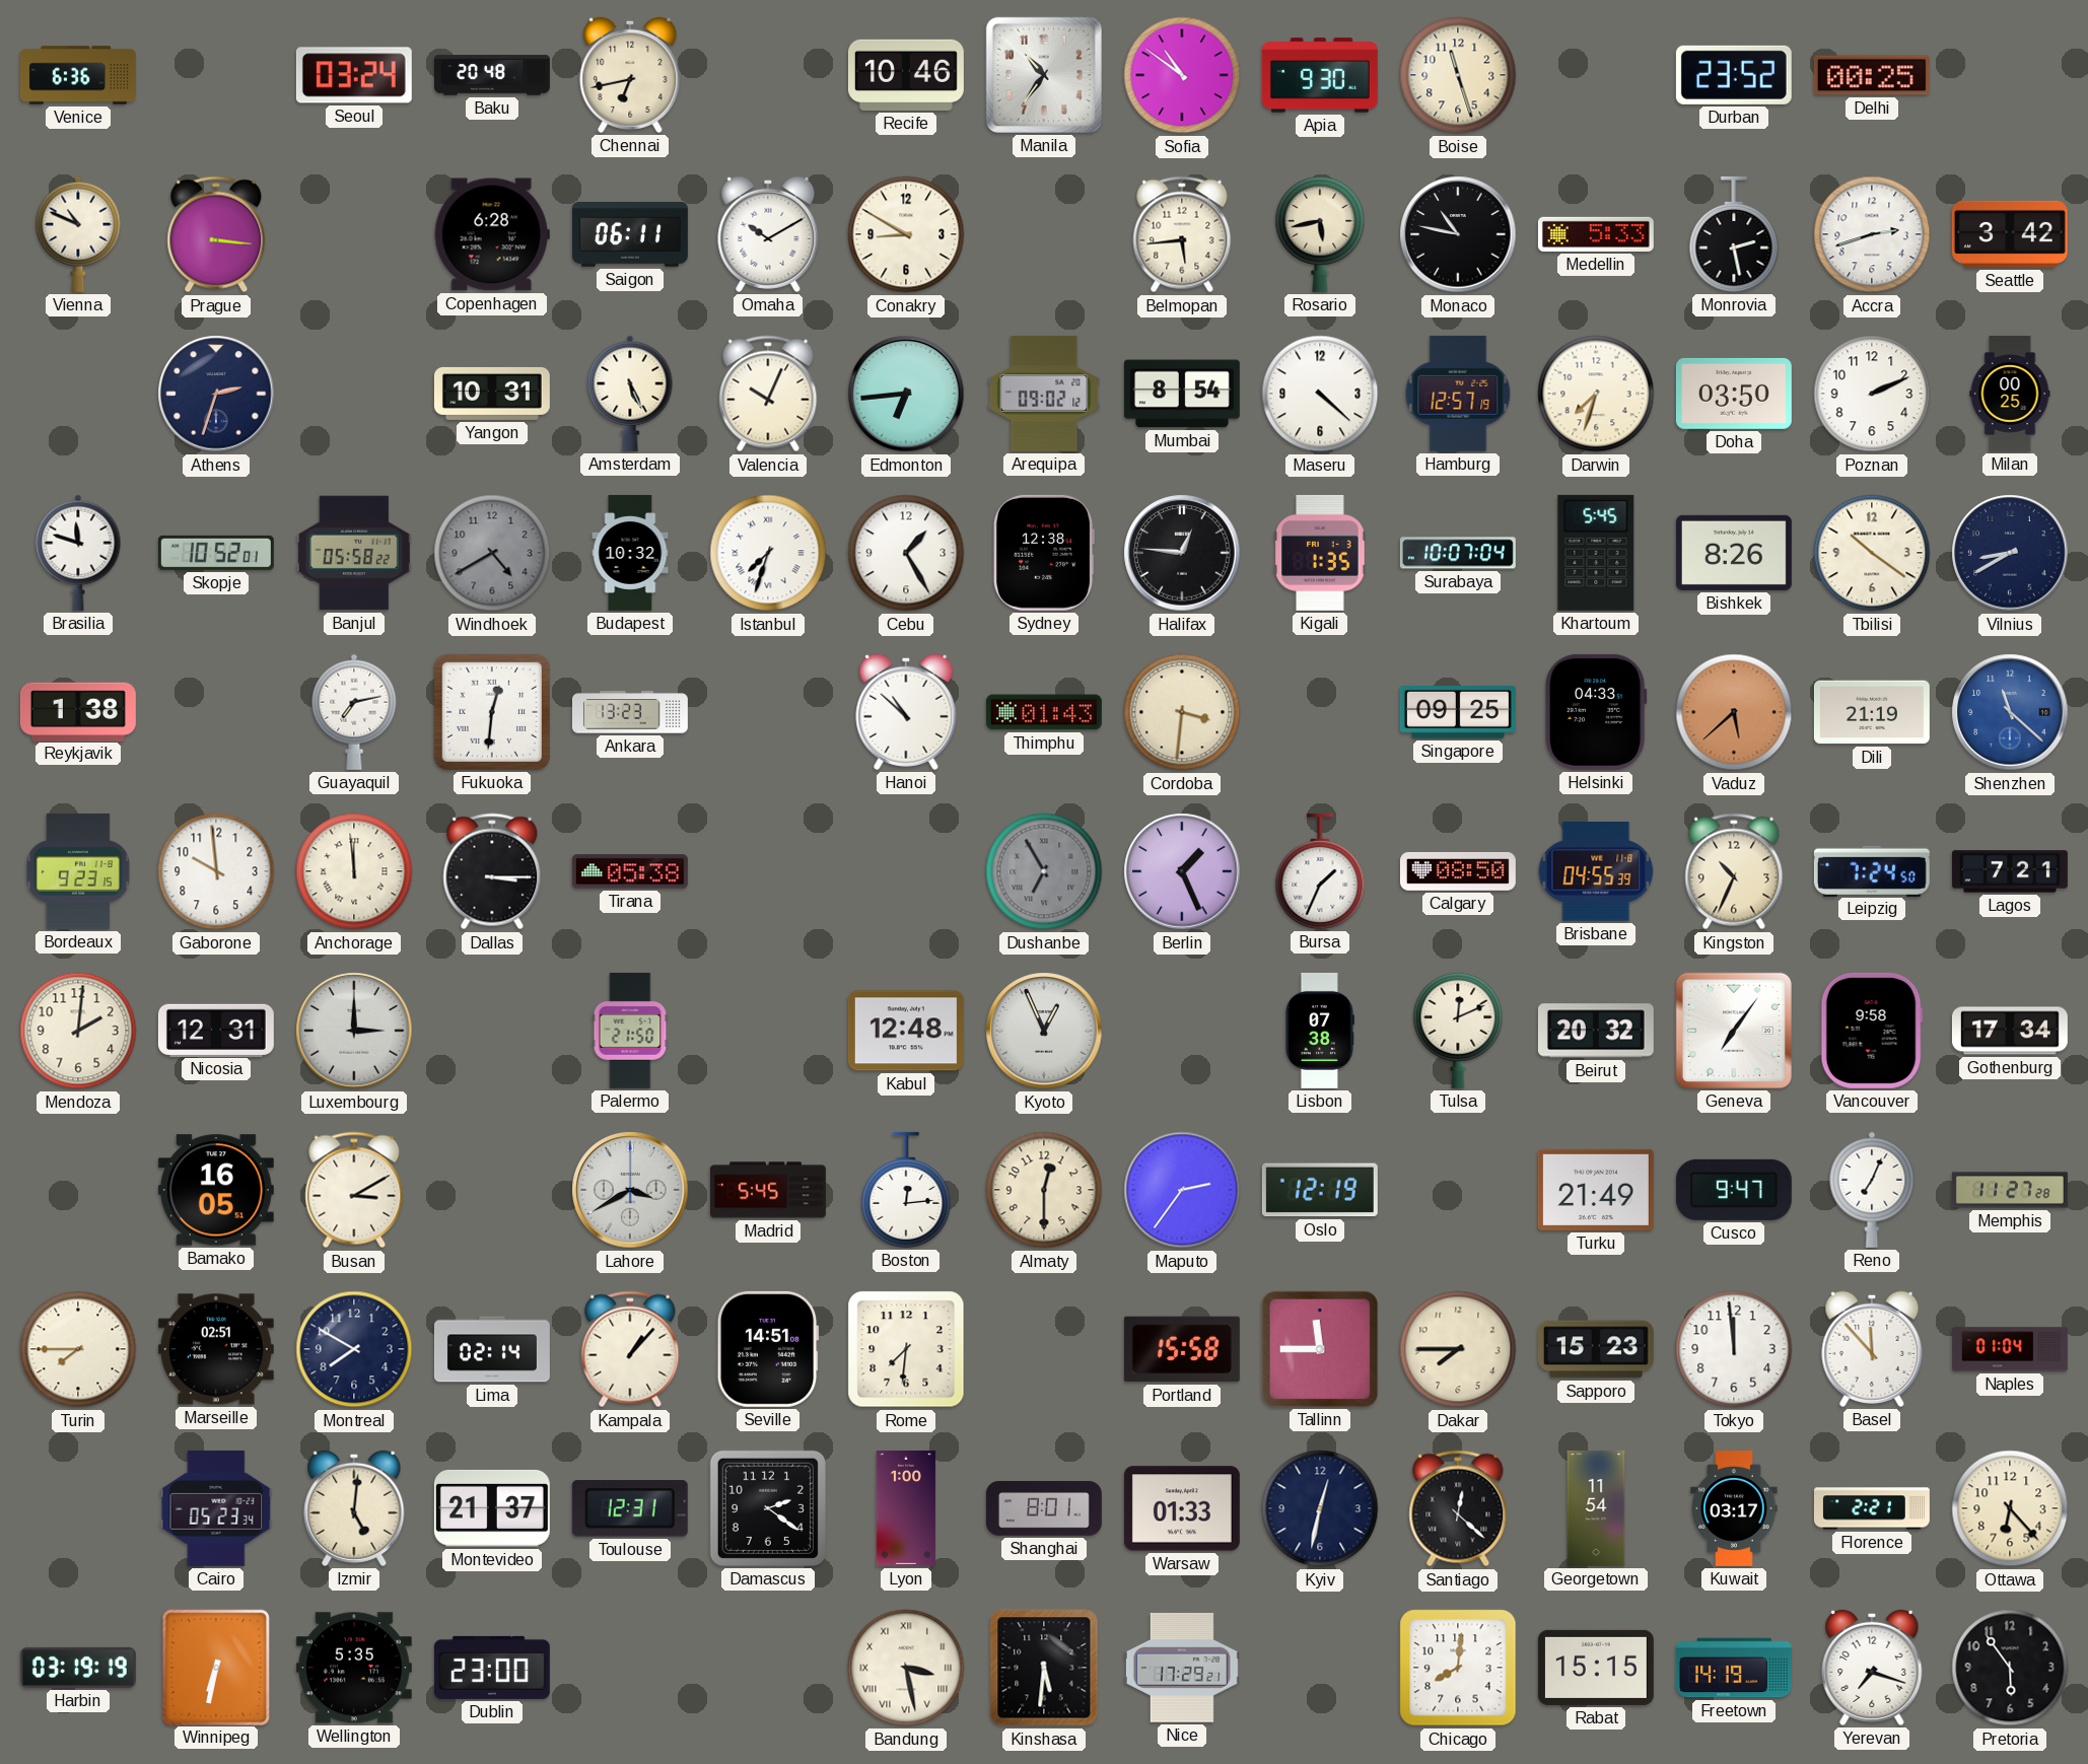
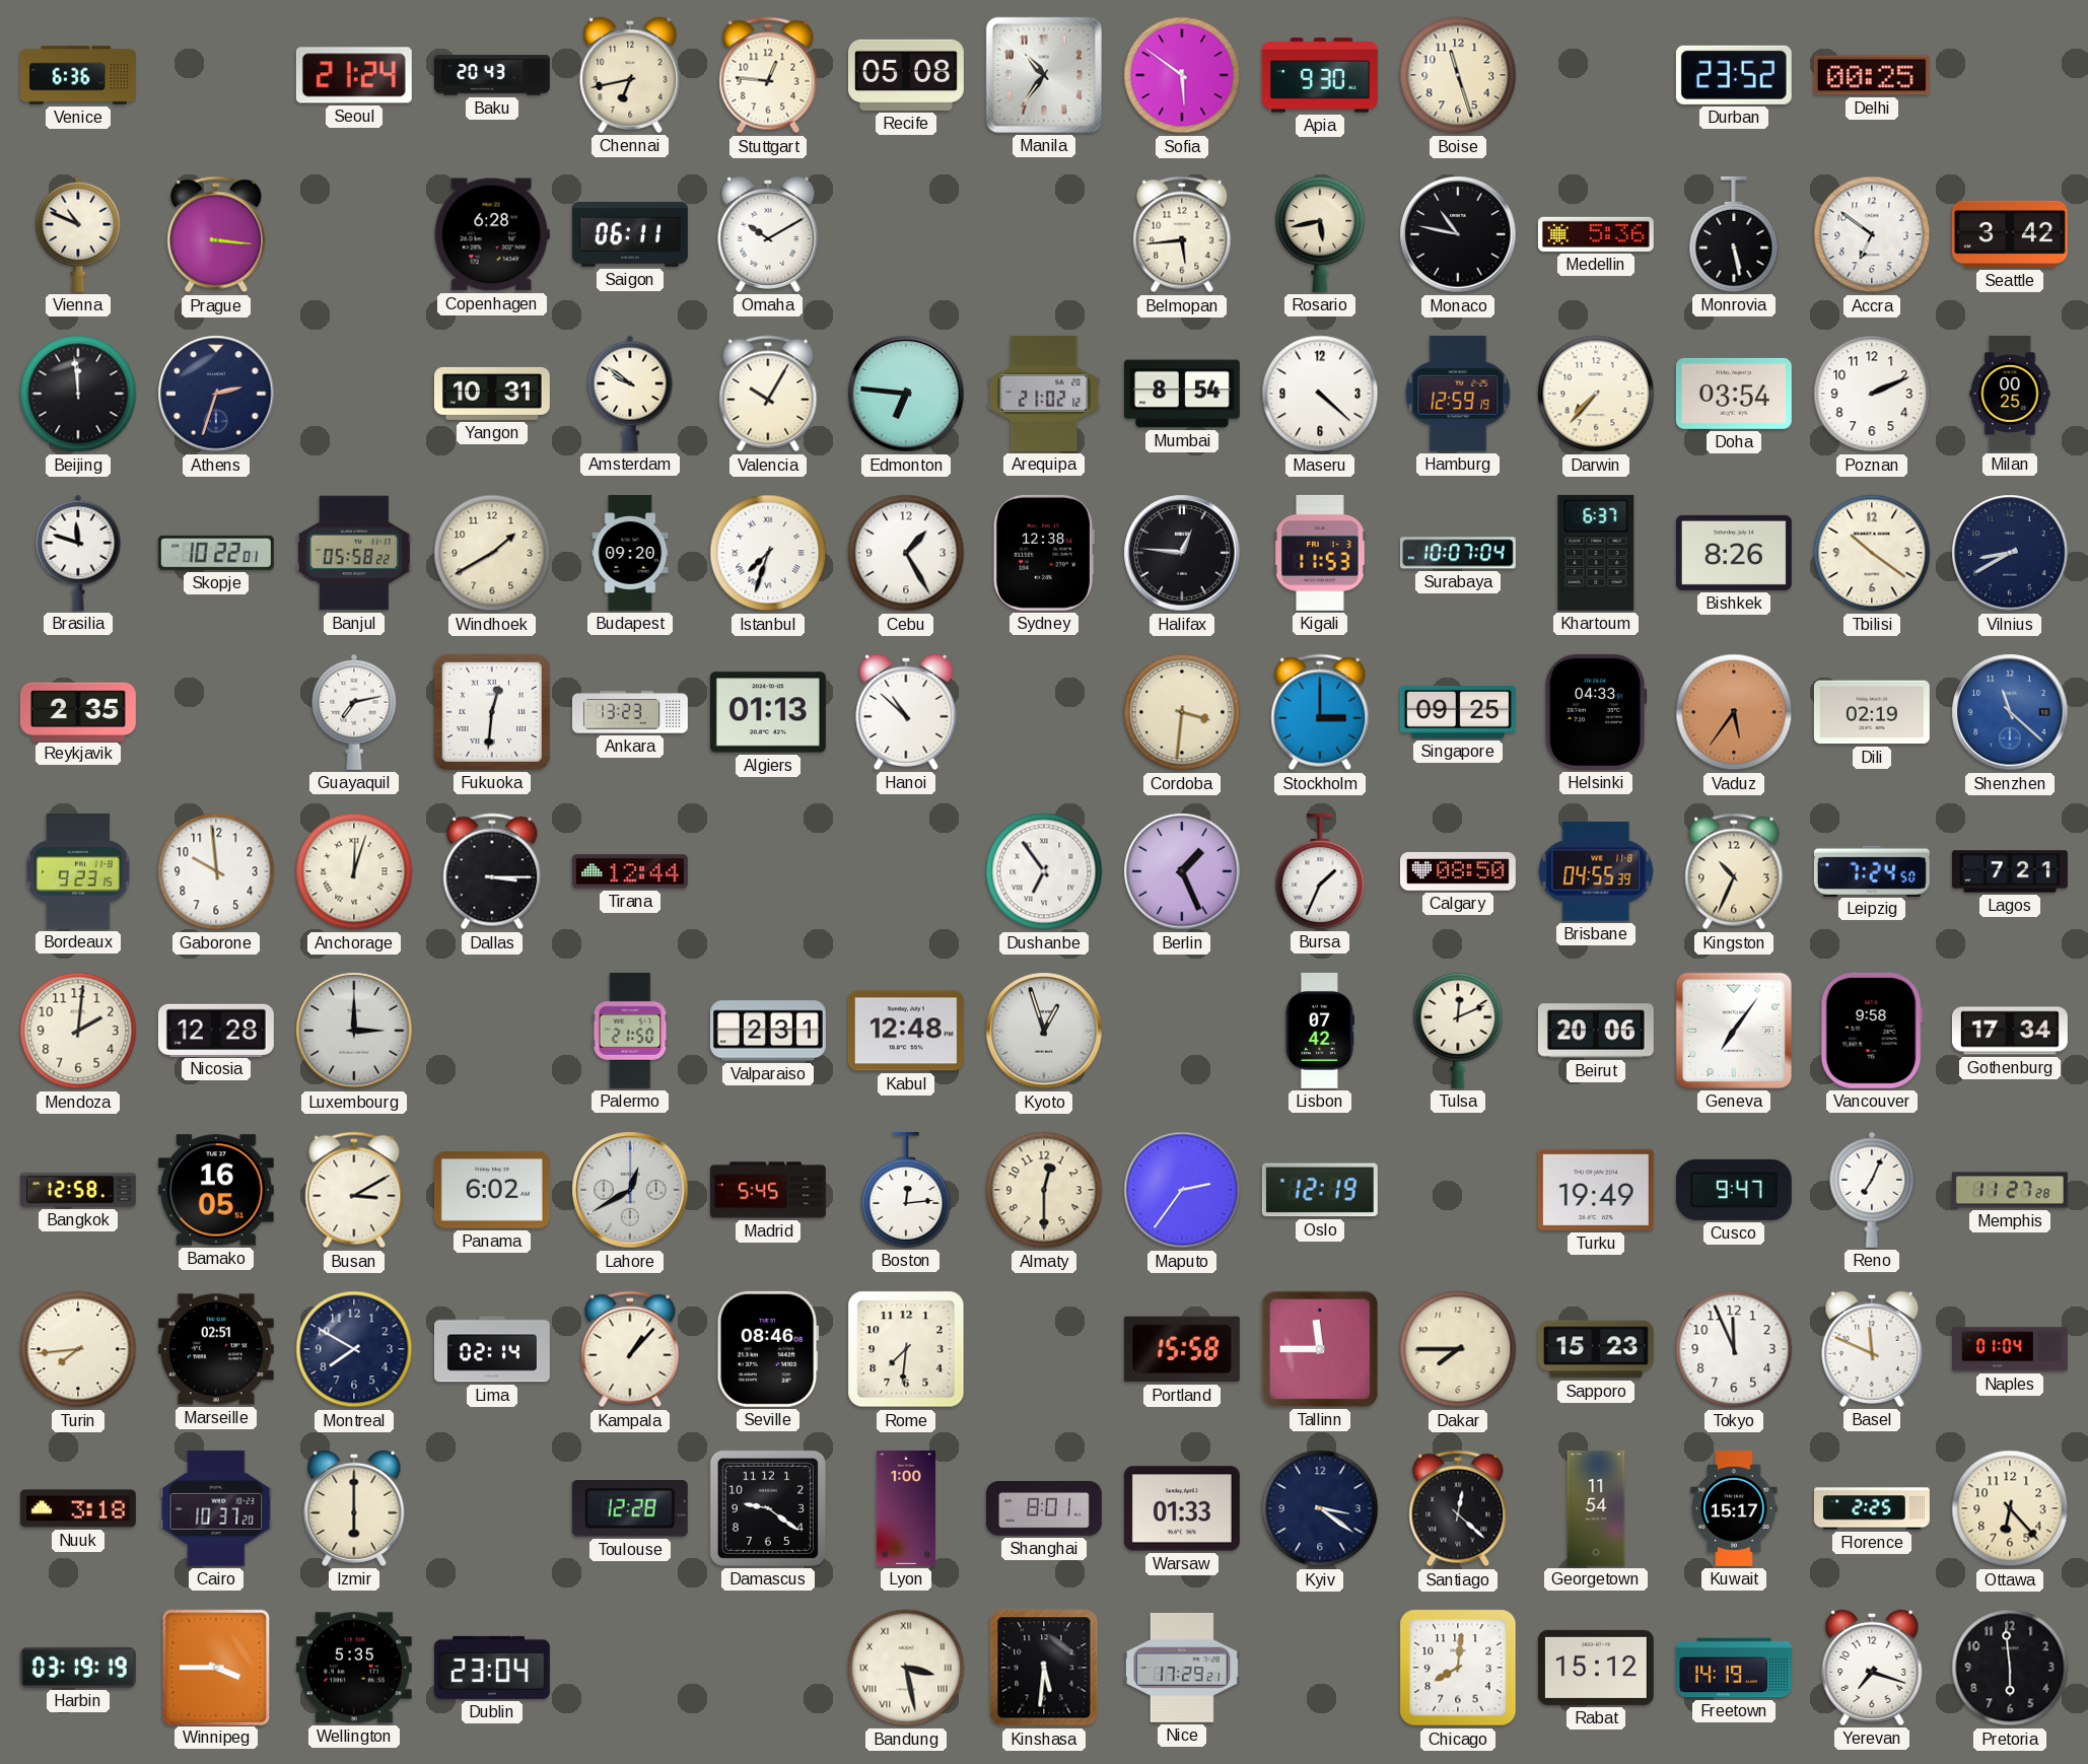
Seoul: 03:24 -> 21:24
Baku: 20:48 -> 20:43
Stuttgart: none -> 12:46
Recife: 10:46 -> 05:08
Sofia: 10:51 -> 5:51
Conakry: 8:50 -> none
Medellin: 5:33 -> 5:36
Monrovia: 2:28 -> 5:28
Accra: 2:42 -> 6:51
Beijing: none -> 11:59
Amsterdam: 5:26 -> 9:51
Valencia: 10:04 -> 10:05
Edmonton: 6:44 -> 6:46
Arequipa: 09:02 -> 21:02
Hamburg: 12:57 -> 12:59
Darwin: 7:33 -> 7:37
Doha: 03:50 -> 03:54
Skopje: 10:52 -> 10:22
Windhoek: 4:40 -> 1:40
Windhoek dial: grey -> cream
Budapest: 10:32 -> 09:20
Kigali: 1:35 -> 11:53
Khartoum: 5:45 -> 6:37
Reykjavik: 1:38 -> 2:35
Algiers: none -> 01:13
Thimphu: 01:43 -> none
Stockholm: none -> 3:00
Vaduz: 5:38 -> 5:36
Dili: 21:19 -> 02:19
Anchorage: 11:59 -> 12:03
Tirana: 05:38 -> 12:44
Dushanbe: 6:55 -> 6:54
Dushanbe dial: grey -> white
Nicosia: 12:31 -> 12:28
Valparaiso: none -> 2:31
Kyoto: 12:56 -> 12:57
Lisbon: 07:38 -> 07:42
Beirut: 20:32 -> 20:06
Bangkok: none -> 12:58
Panama: none -> 6:02
Lahore: 3:40 -> 12:40
Turku: 21:49 -> 19:49
Turin: 7:45 -> 7:44
Seville: 14:51 -> 08:46
Tokyo: 11:59 -> 11:56
Basel: 11:53 -> 11:49
Nuuk: none -> 3:18
Cairo: 05:23 -> 10:37
Izmir: 5:01 -> 6:00
Montevideo: 21:37 -> none
Toulouse: 12:31 -> 12:28
Damascus: 2:21 -> 9:21
Kyiv: 12:32 -> 3:21
Kuwait: 03:17 -> 15:17
Florence: 2:21 -> 2:25
Winnipeg: 6:32 -> 3:45
Dublin: 23:00 -> 23:04
Rabat: 15:15 -> 15:12
Pretoria: 5:54 -> 5:59
